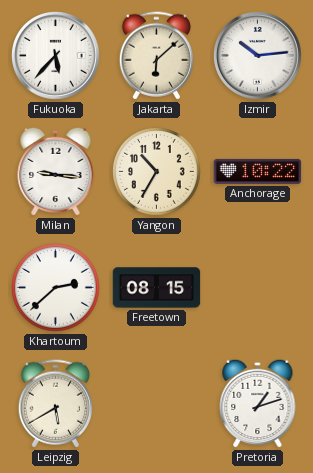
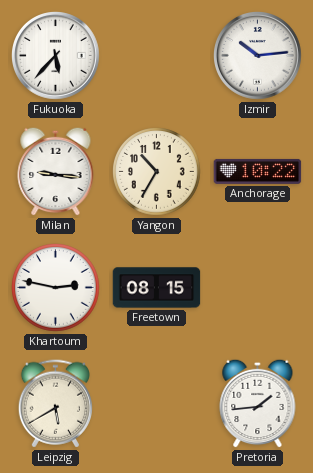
Jakarta: 6:08 -> none
Khartoum: 2:38 -> 2:47
Pretoria: 1:12 -> 1:44
